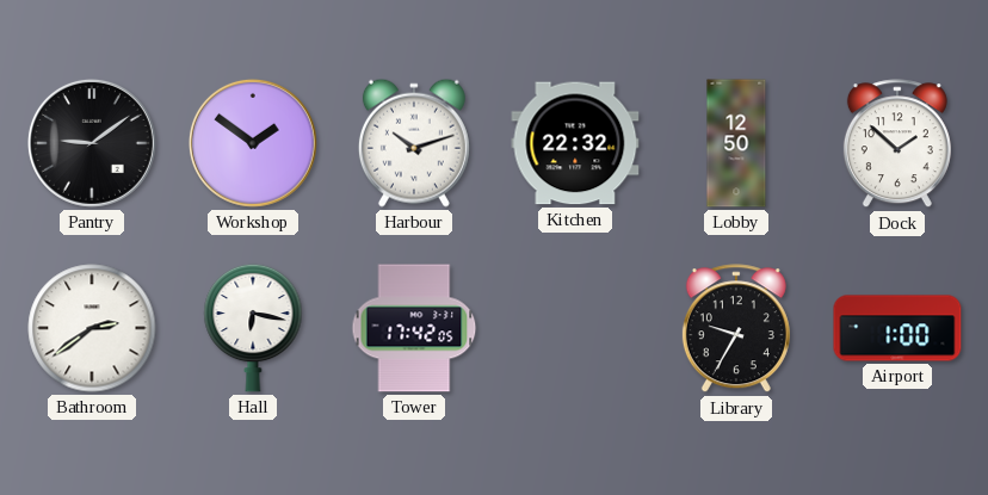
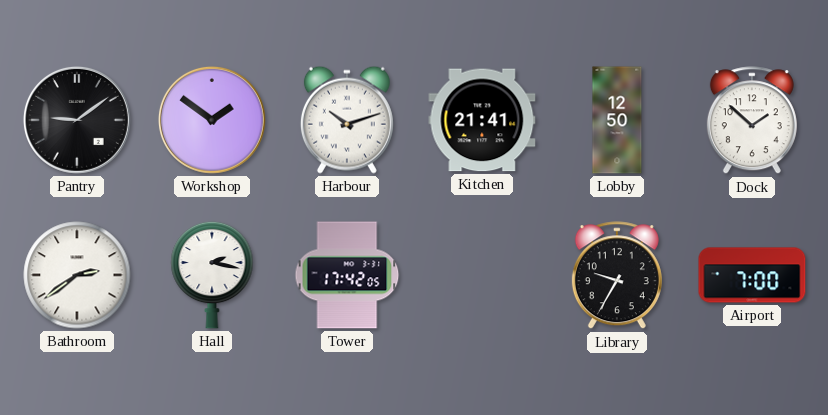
Kitchen: 22:32 -> 21:41
Hall: 6:17 -> 2:17
Airport: 1:00 -> 7:00
